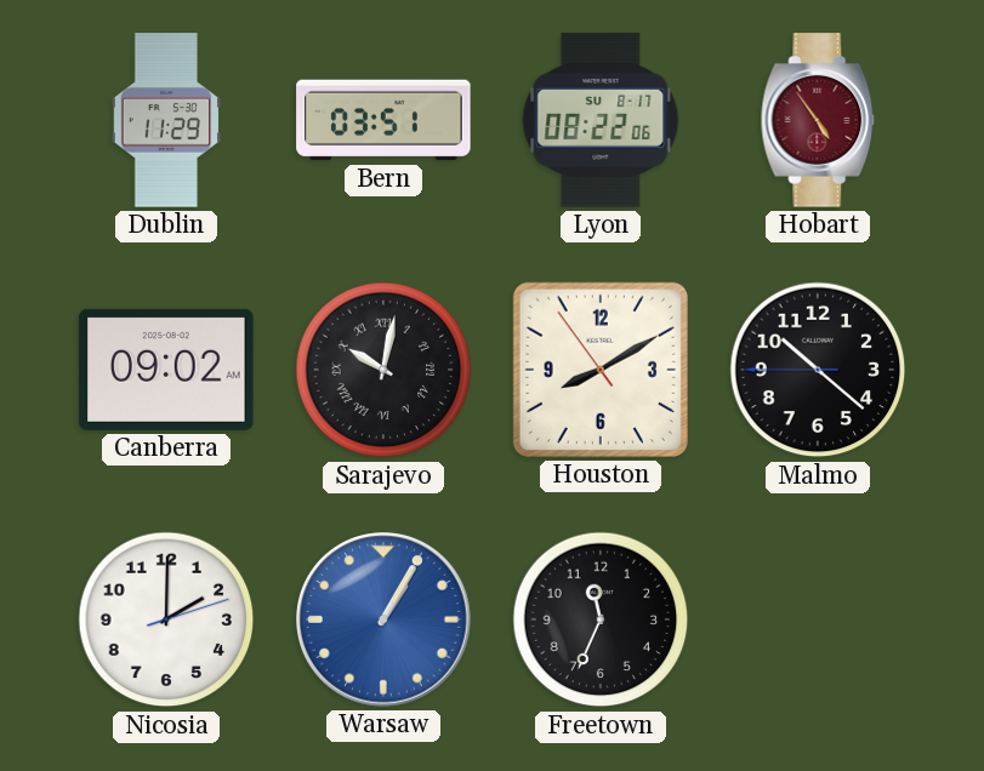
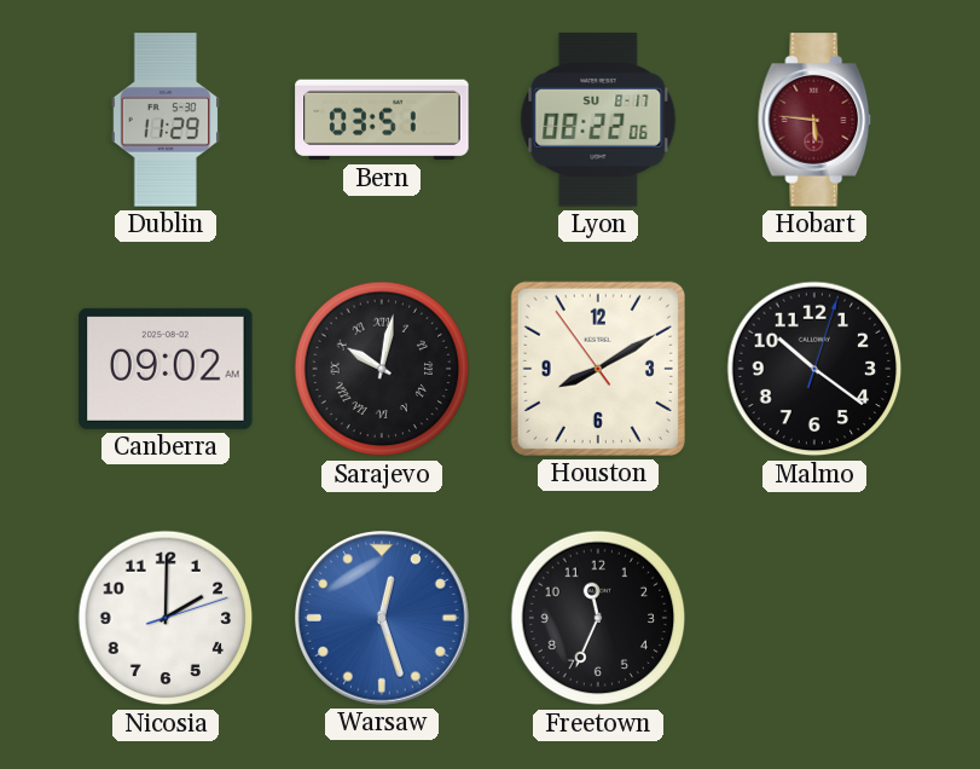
Hobart: 4:54 -> 5:46
Malmo: 10:21:45 -> 10:21:03
Warsaw: 1:05 -> 12:27
